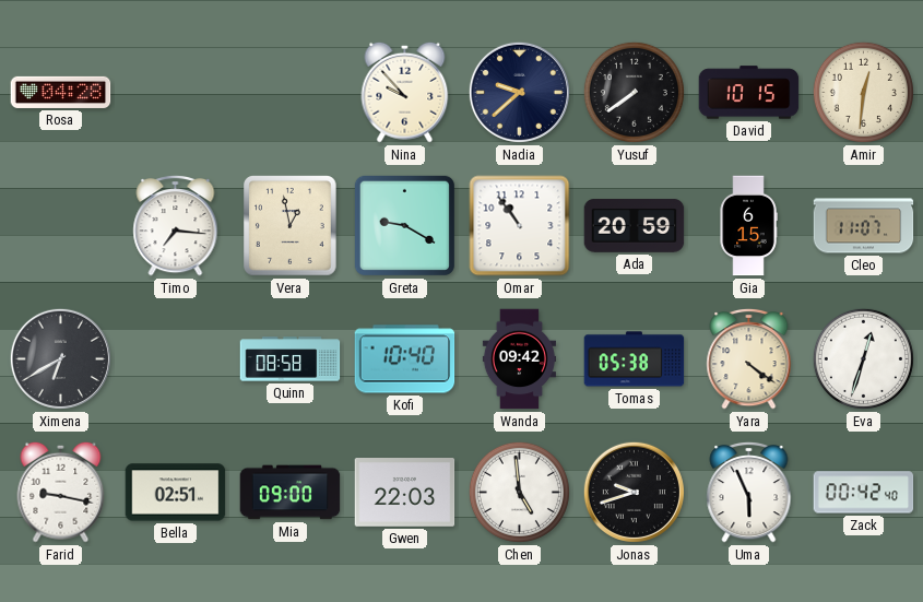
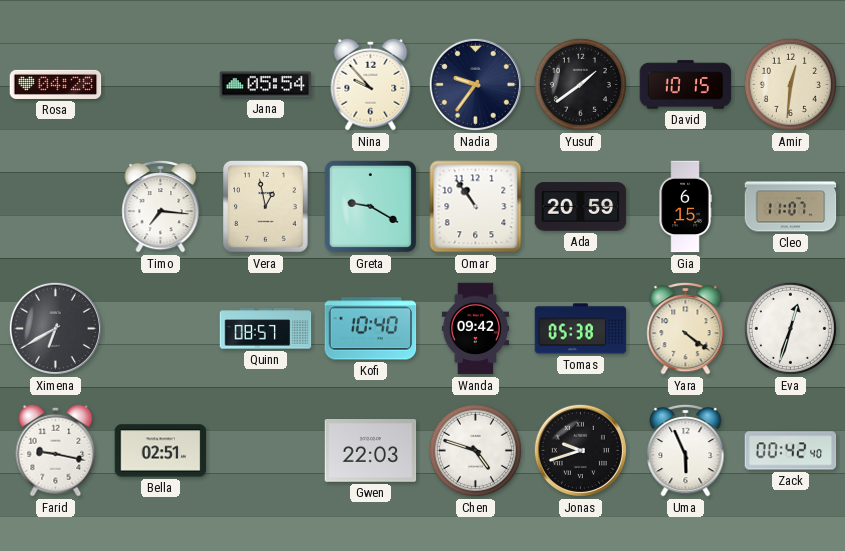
Jana: none -> 05:54
Nadia: 9:38 -> 9:36
Yusuf: 7:39 -> 1:39
Quinn: 08:58 -> 08:57
Mia: 09:00 -> none
Chen: 4:59 -> 4:48
